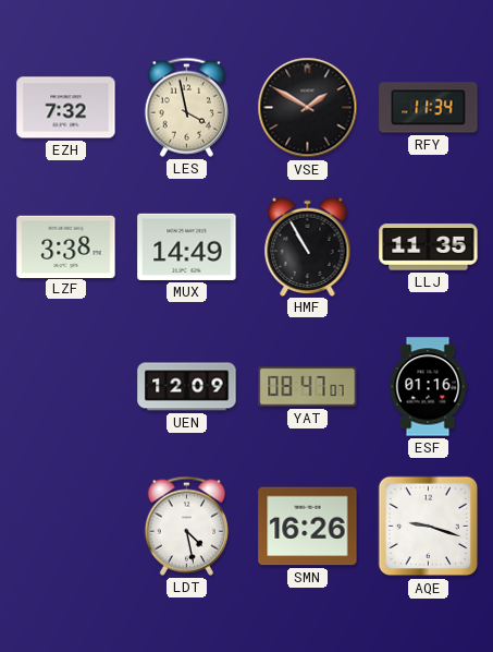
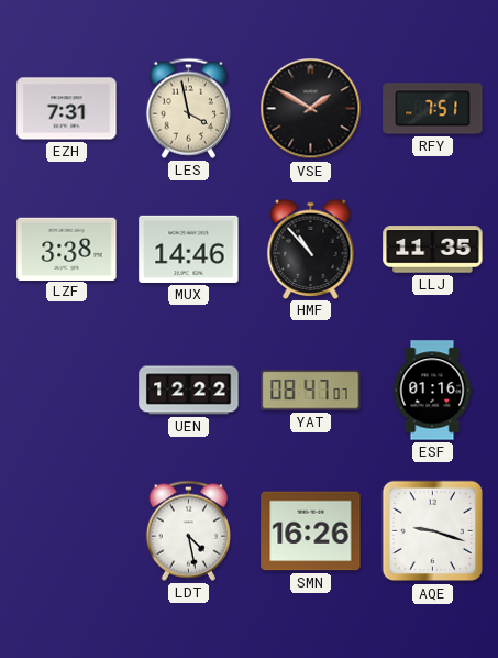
EZH: 7:32 -> 7:31
RFY: 11:34 -> 7:51
MUX: 14:49 -> 14:46
HMF: 10:55 -> 10:53
UEN: 12:09 -> 12:22
